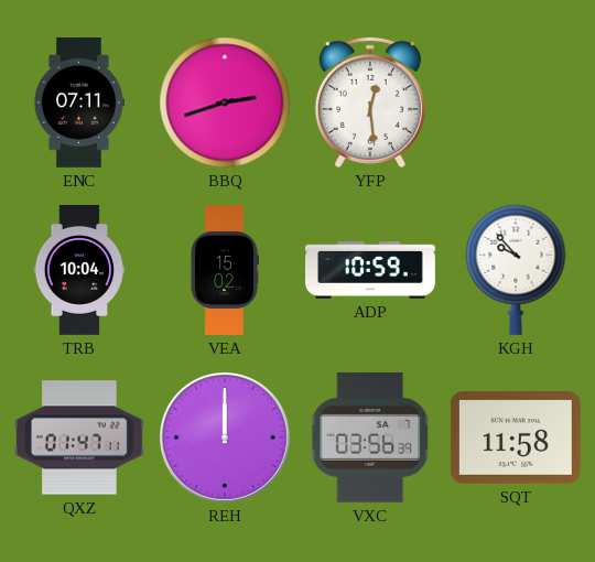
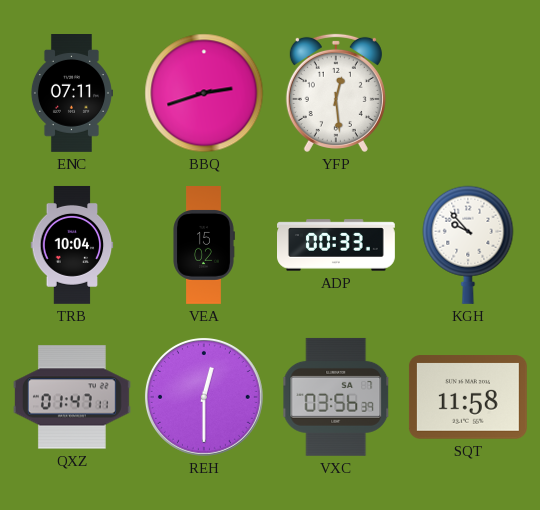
ADP: 10:59 -> 00:33
REH: 12:00 -> 12:30
